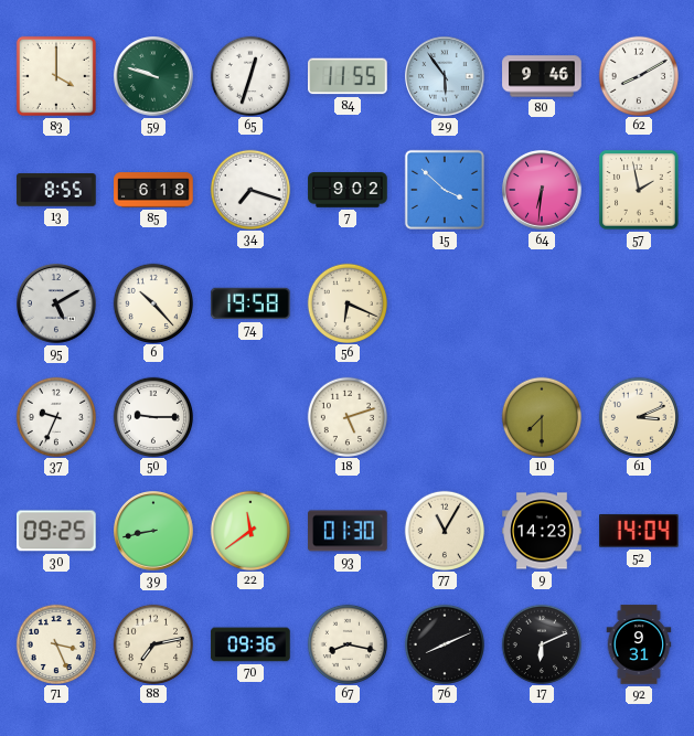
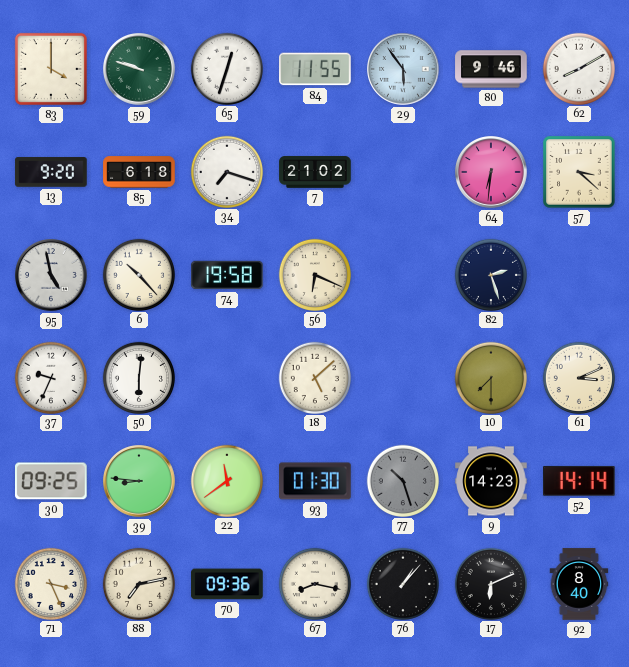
13: 8:55 -> 9:20
7: 9:02 -> 21:02
15: 3:52 -> none
57: 1:58 -> 3:22
95: 5:10 -> 4:58
82: none -> 2:27
50: 9:15 -> 6:01
18: 5:12 -> 5:08
39: 8:43 -> 8:46
77: 11:05 -> 10:27
77 dial: cream -> grey
52: 14:04 -> 14:14
76: 8:11 -> 1:07
92: 9:31 -> 8:40
